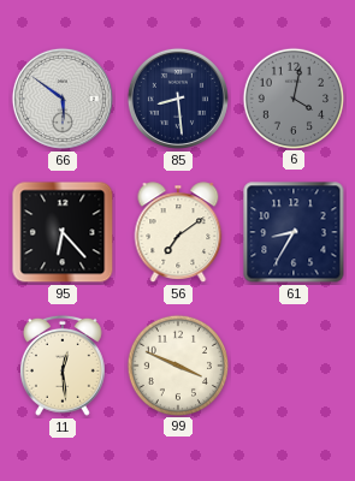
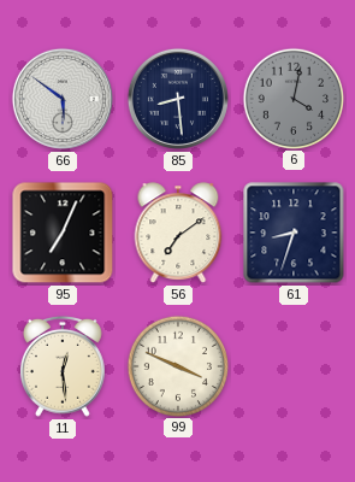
95: 6:23 -> 7:04
61: 8:35 -> 8:33
